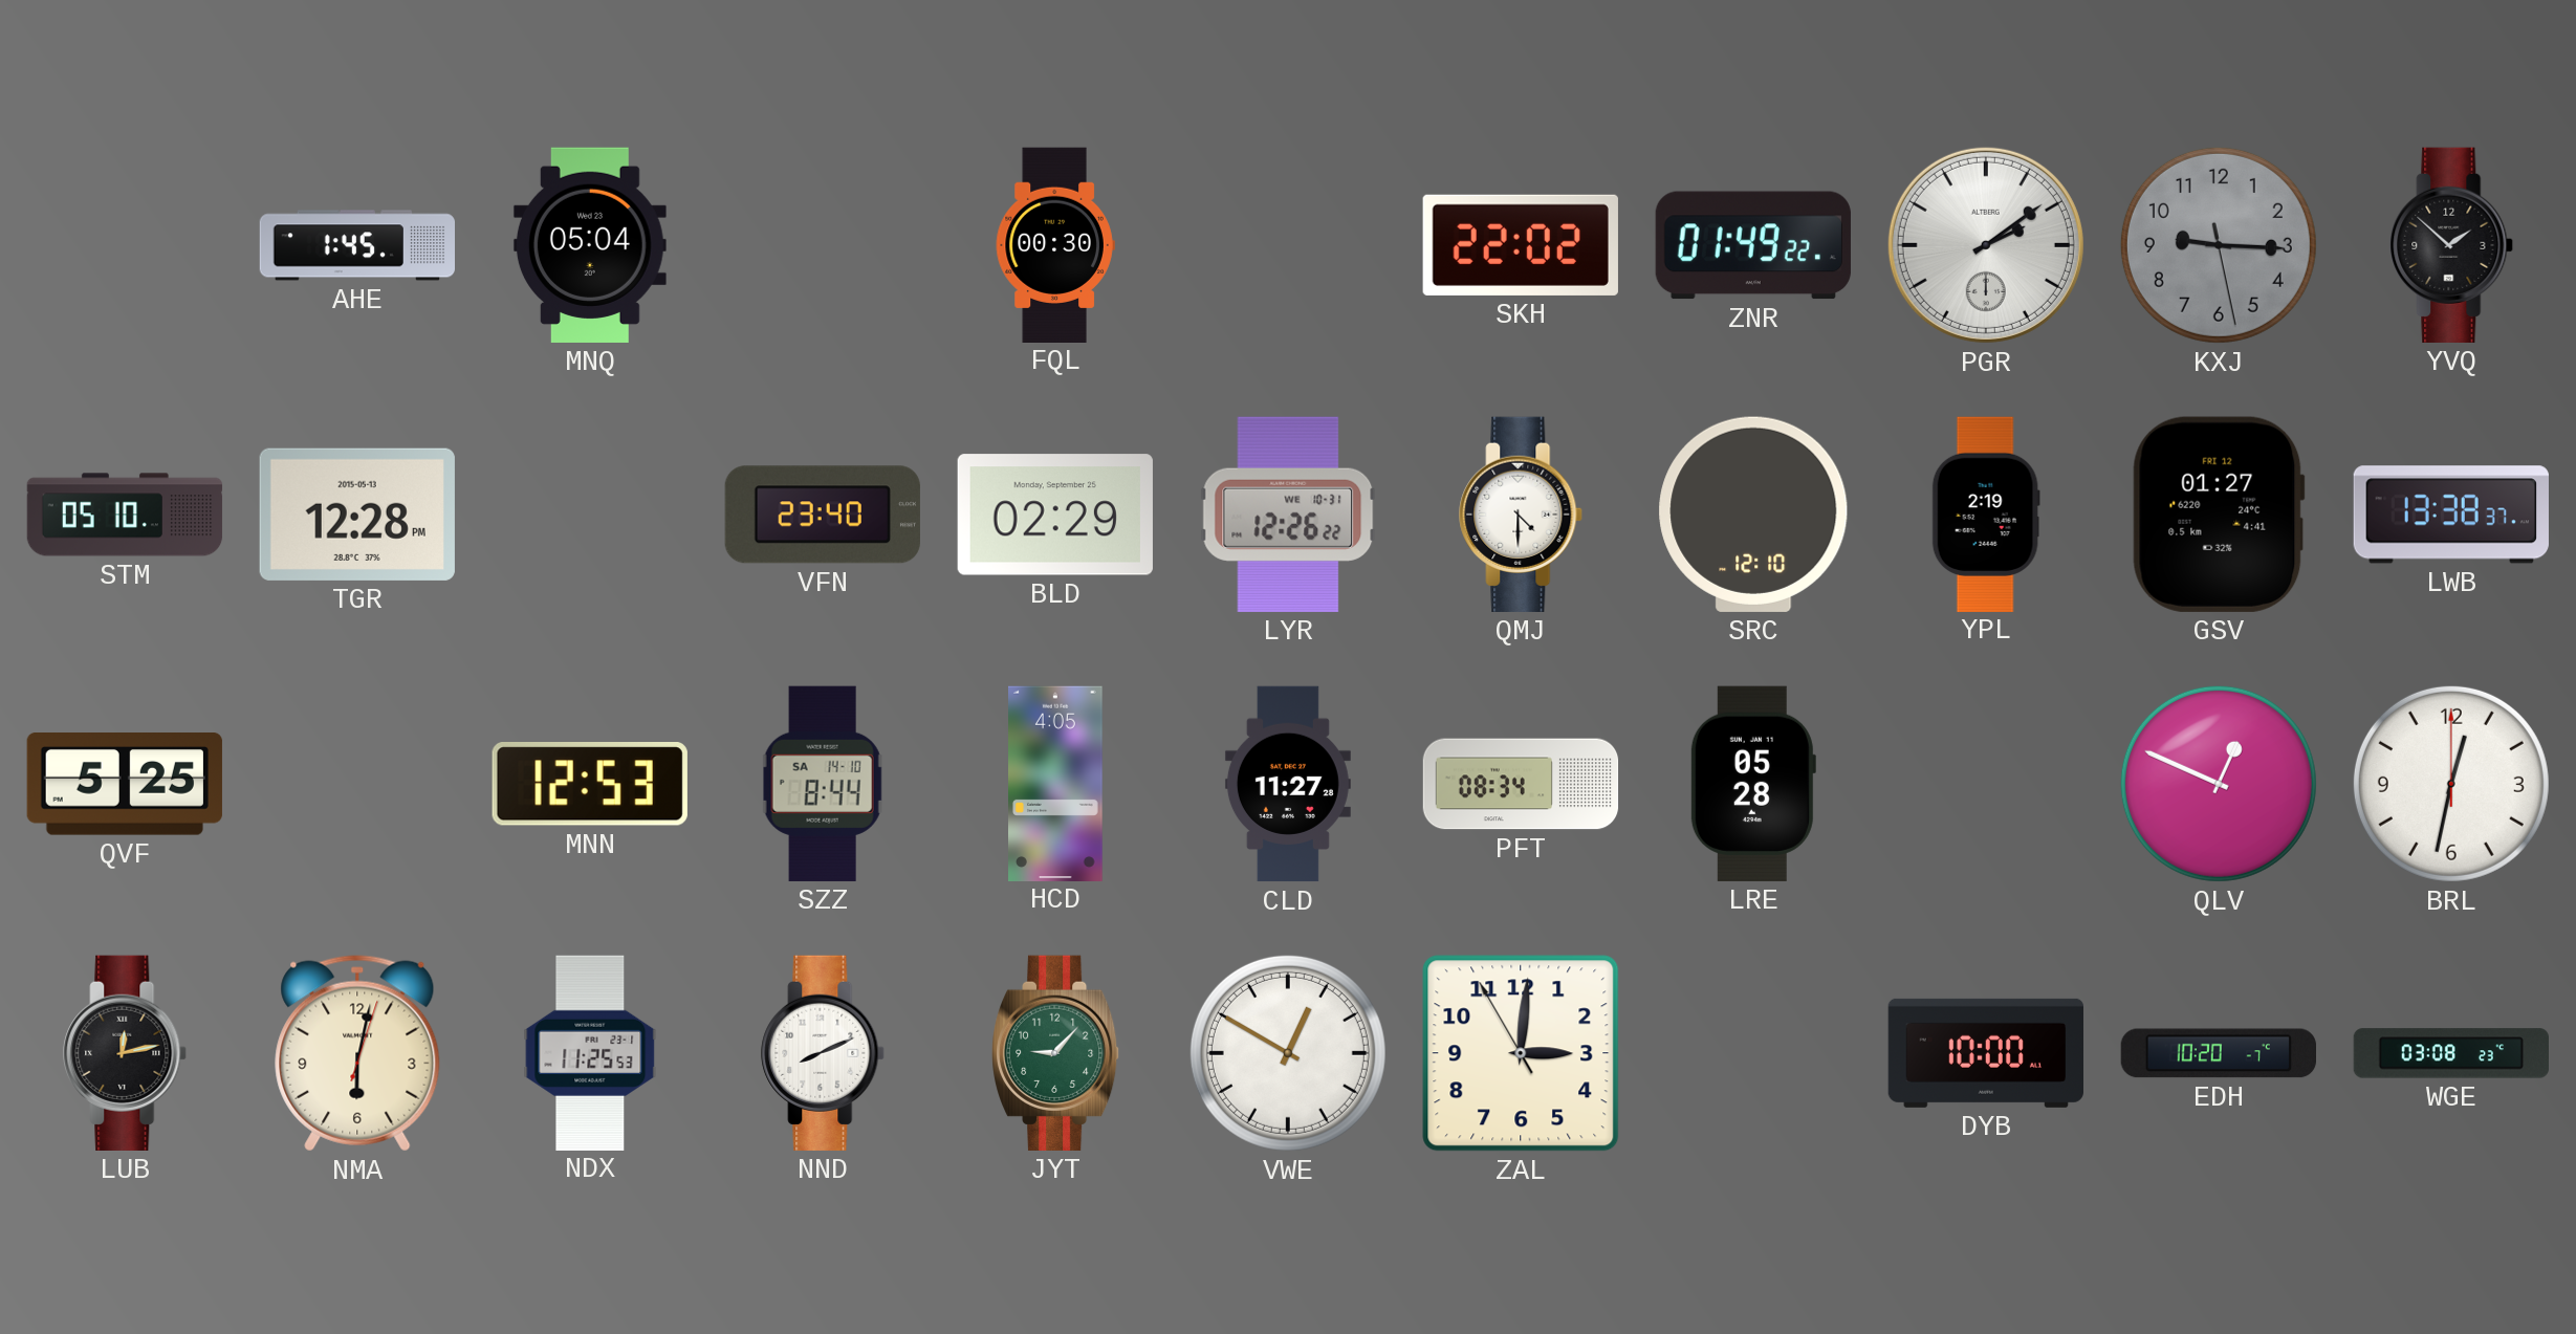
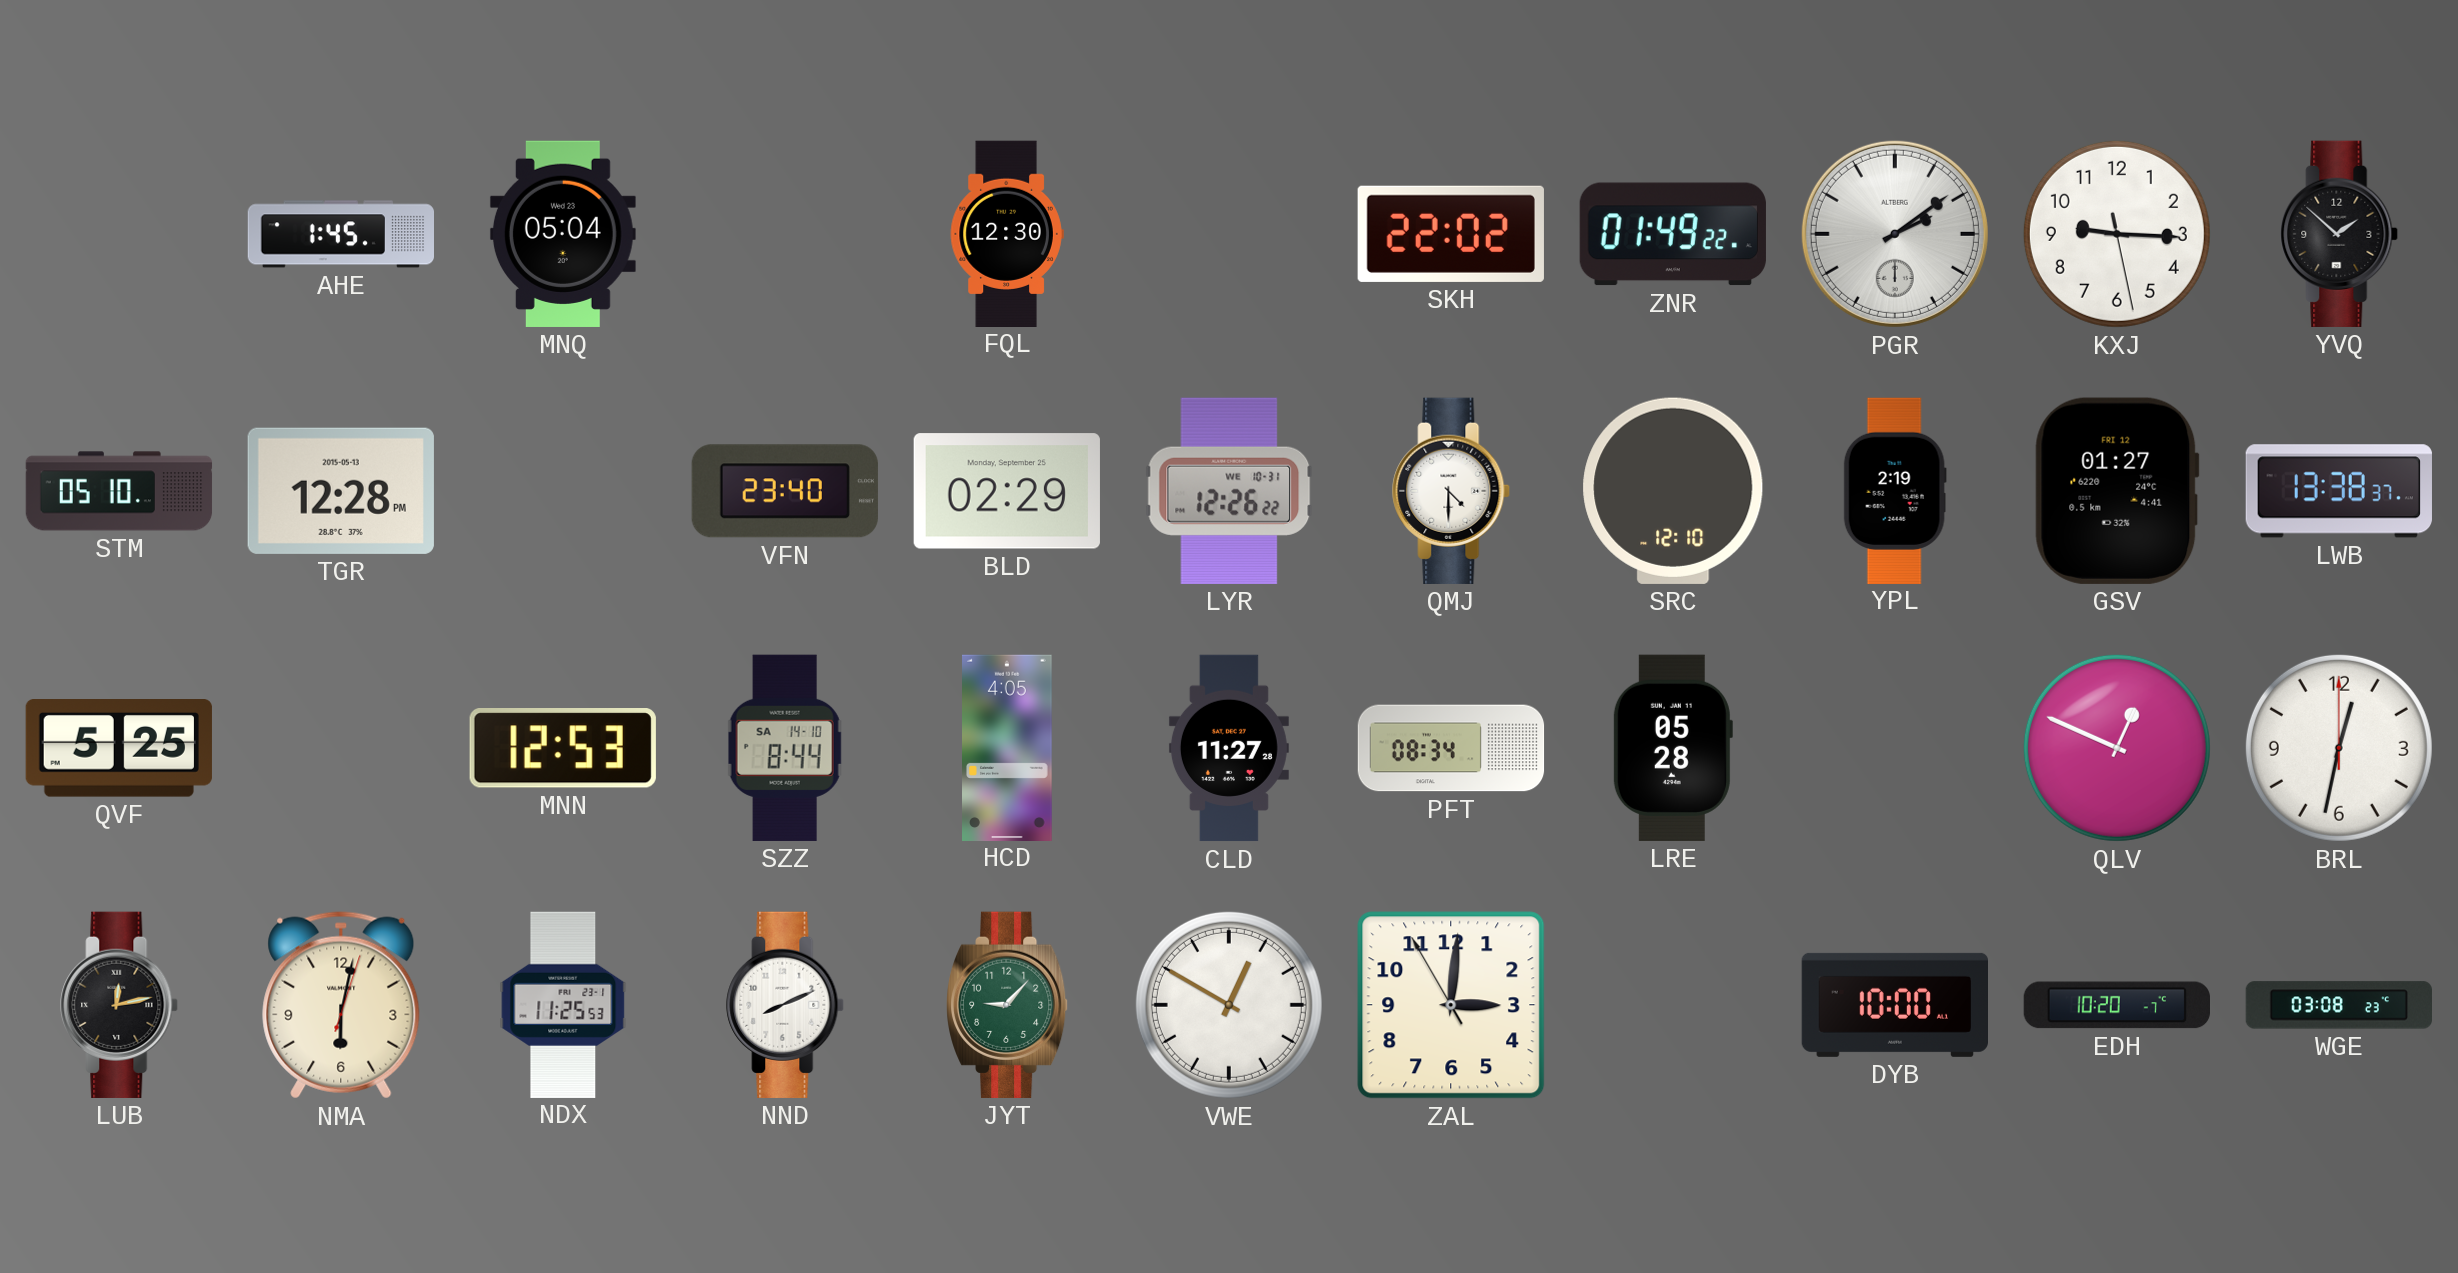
FQL: 00:30 -> 12:30
KXJ dial: grey -> white
